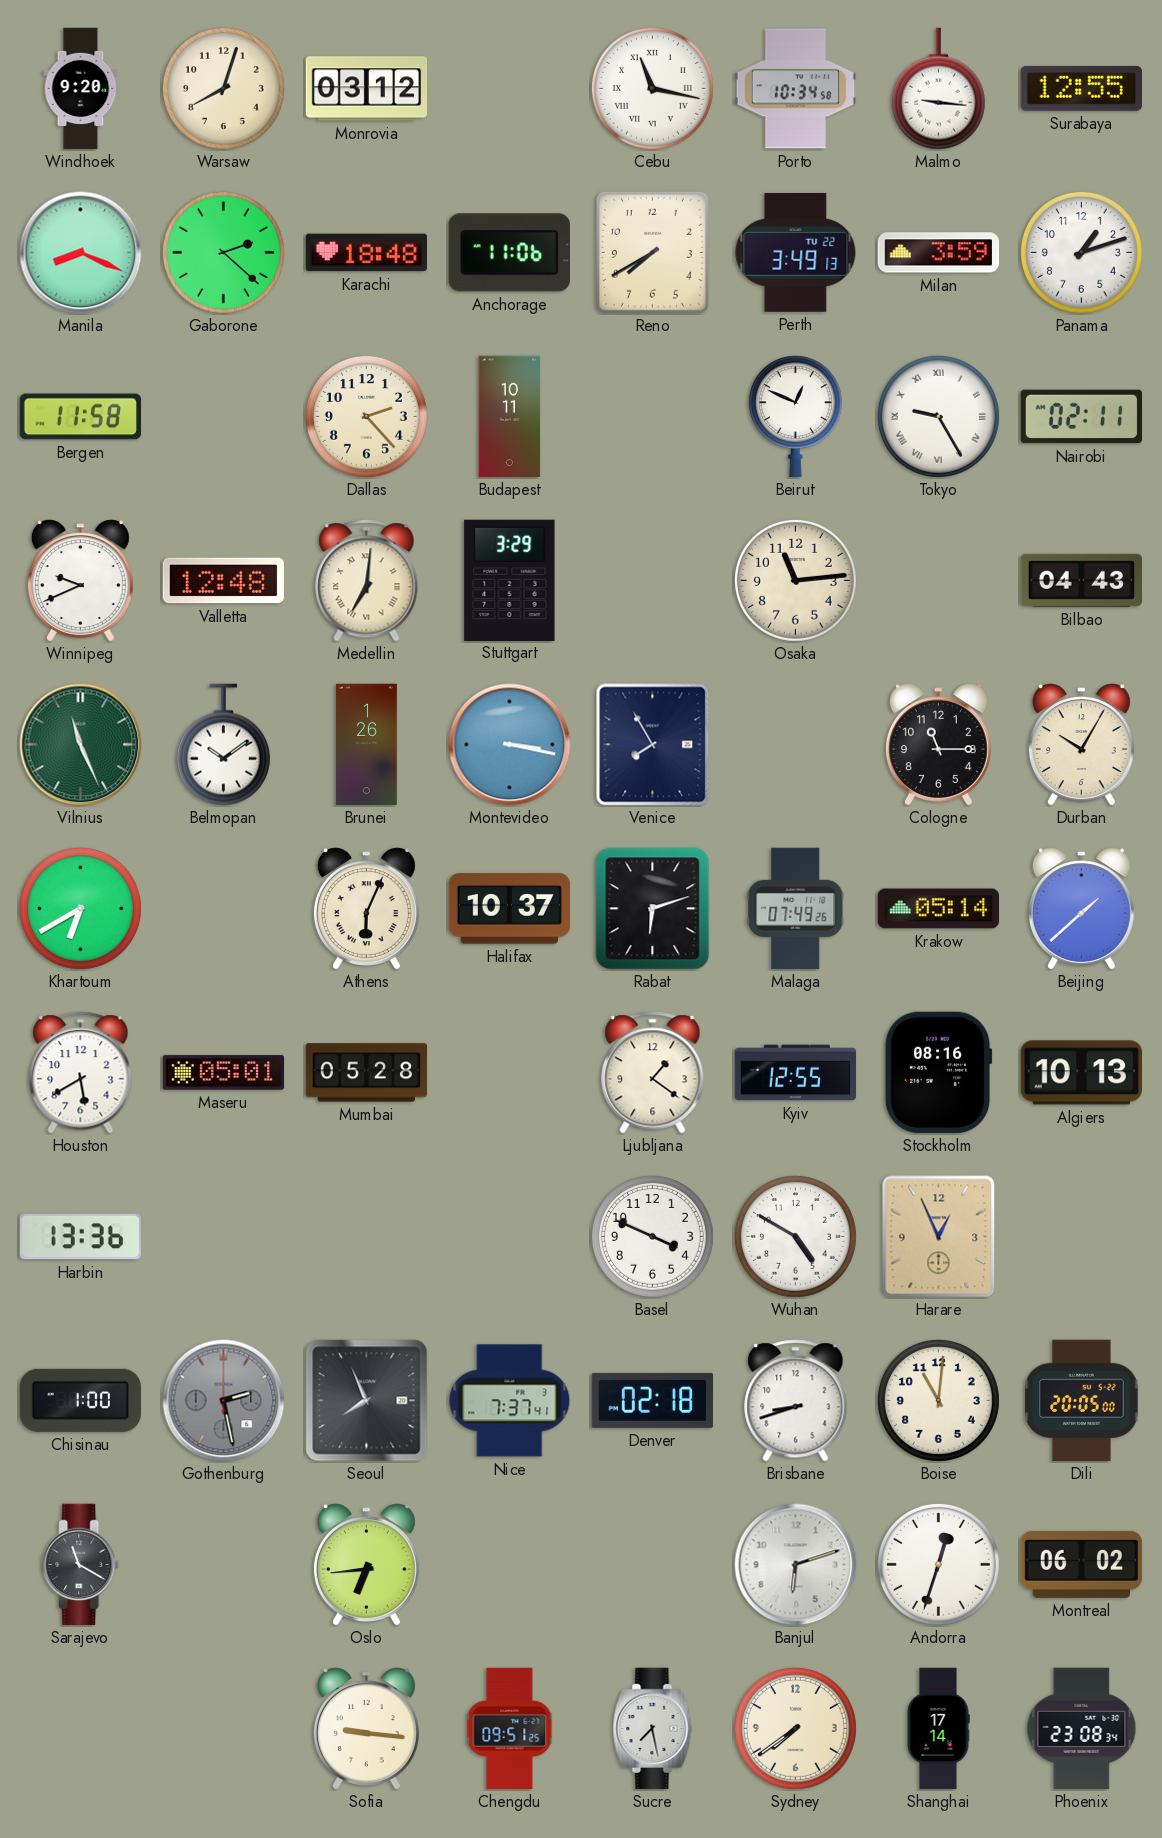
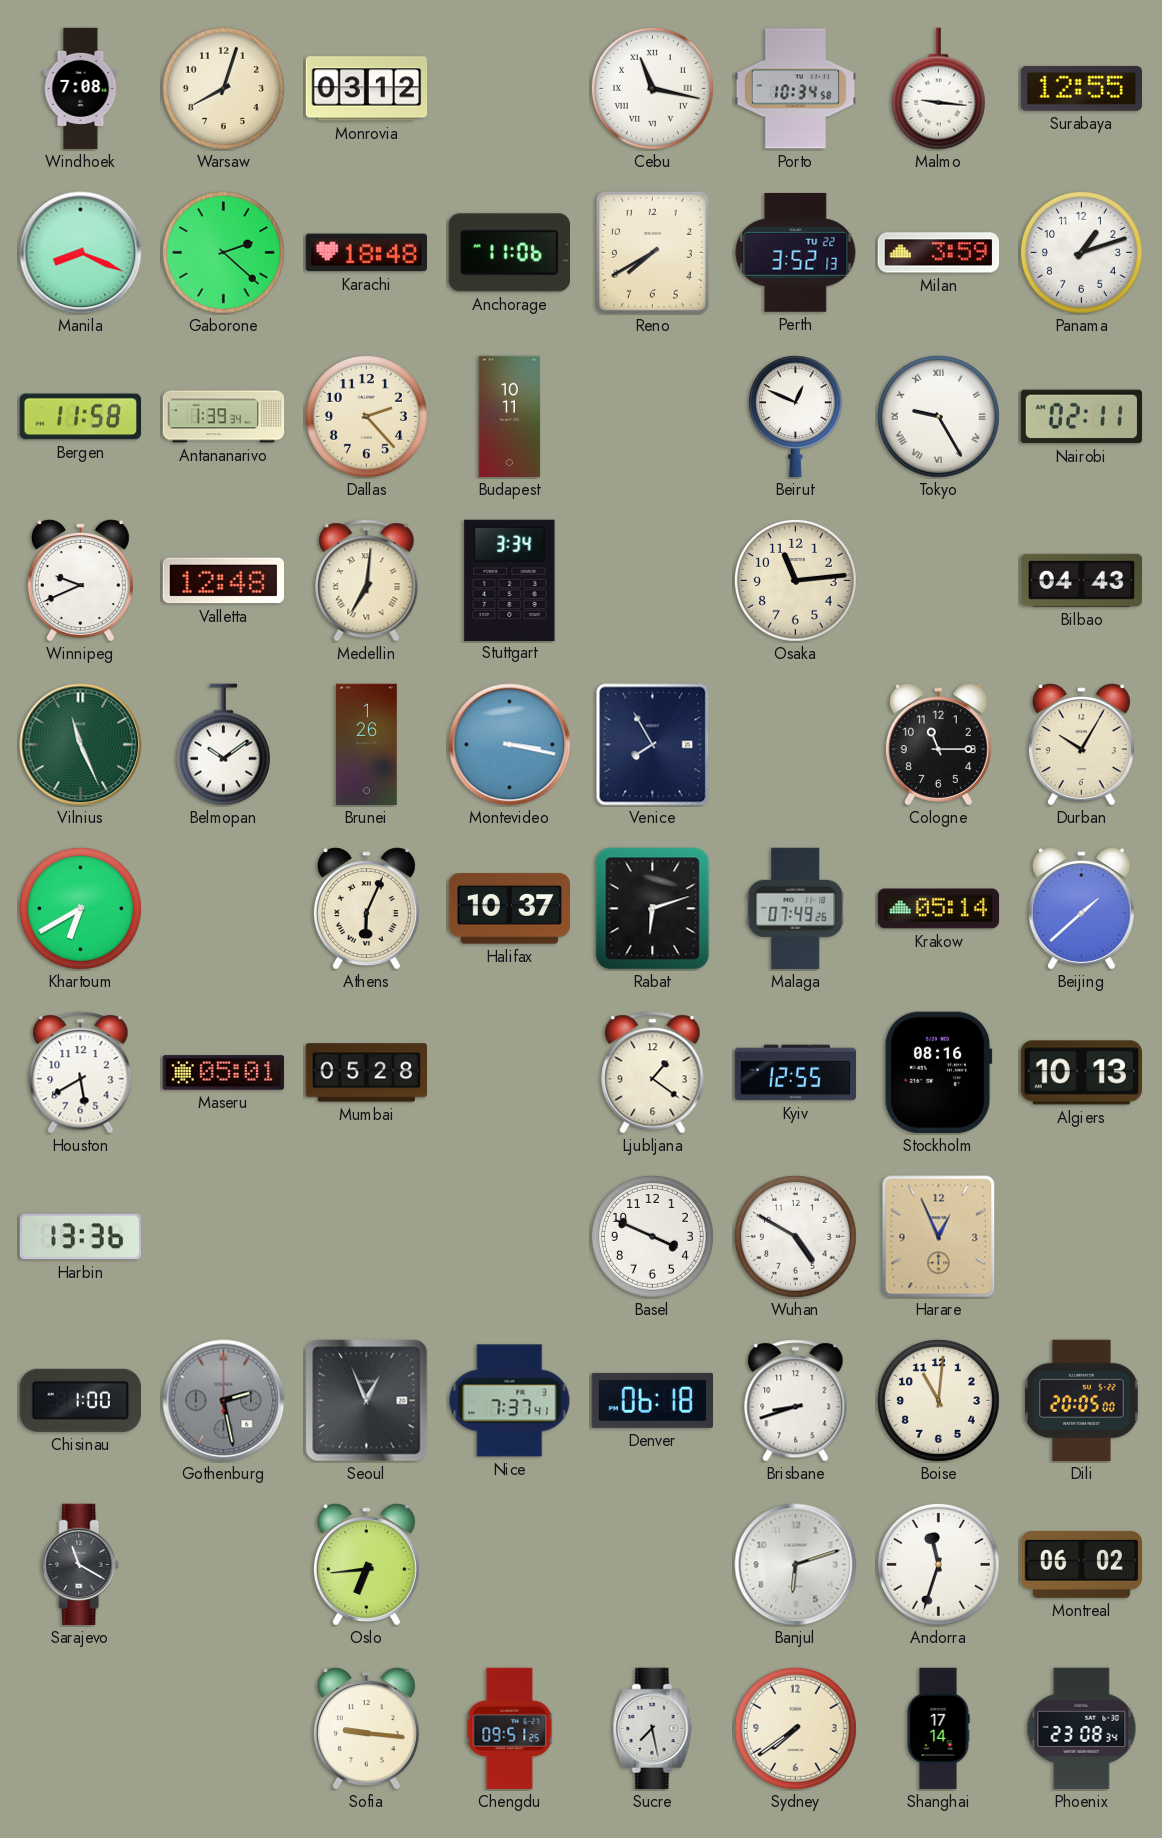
Windhoek: 9:20 -> 7:08
Perth: 3:49 -> 3:52
Antananarivo: none -> 1:39
Stuttgart: 3:29 -> 3:34
Seoul: 7:56 -> 12:56
Denver: 02:18 -> 06:18
Andorra: 12:33 -> 11:33
